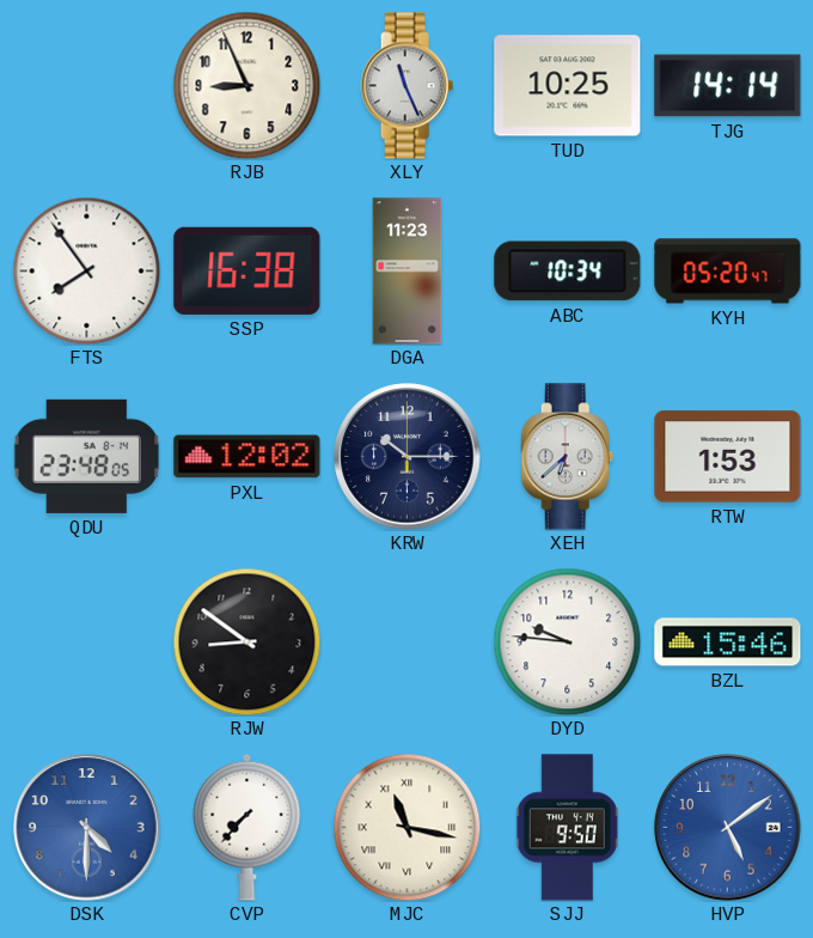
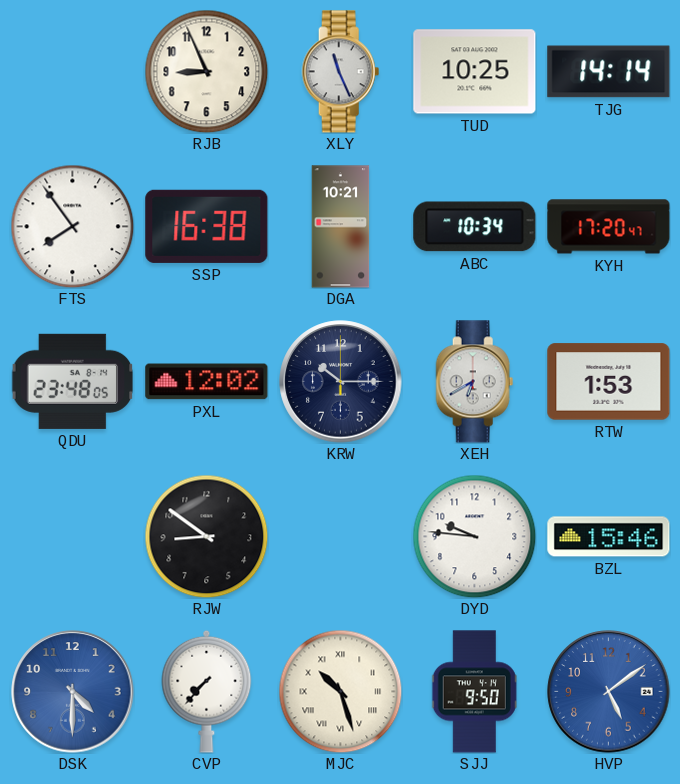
DGA: 11:23 -> 10:21
KYH: 05:20 -> 17:20
XEH: 6:38 -> 6:40
MJC: 11:17 -> 10:27
